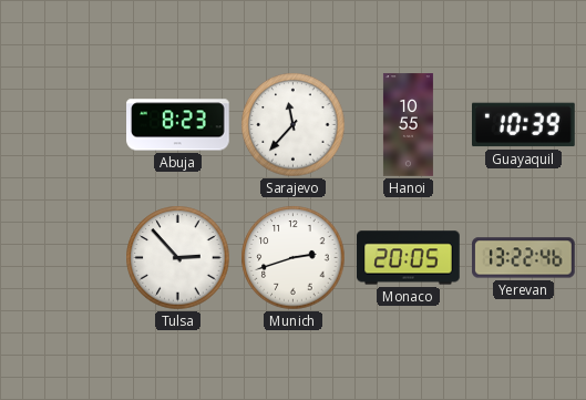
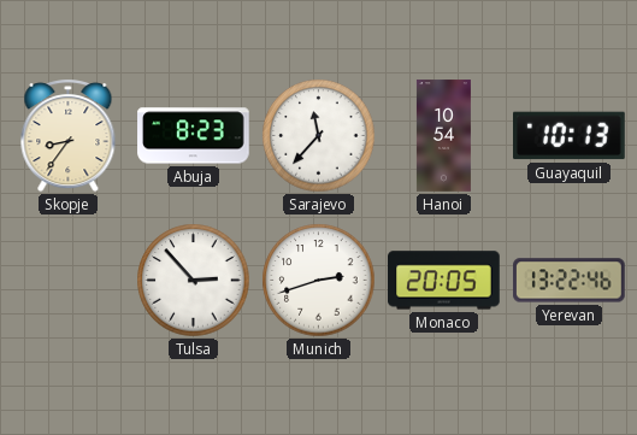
Skopje: none -> 8:36
Hanoi: 10:55 -> 10:54
Guayaquil: 10:39 -> 10:13
